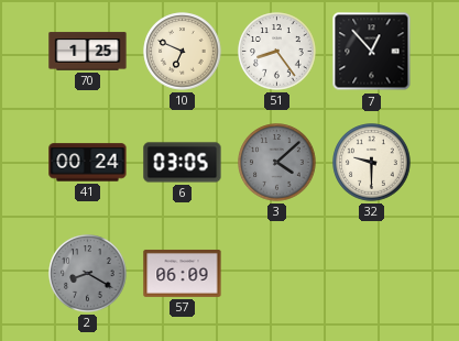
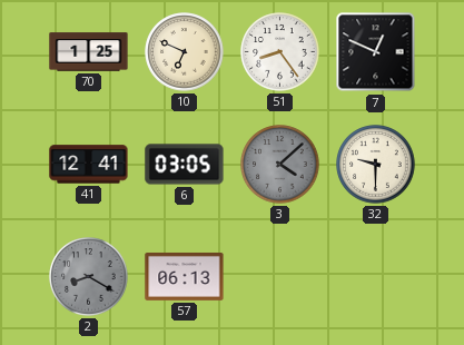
7: 12:53 -> 12:49
41: 00:24 -> 12:41
57: 06:09 -> 06:13
